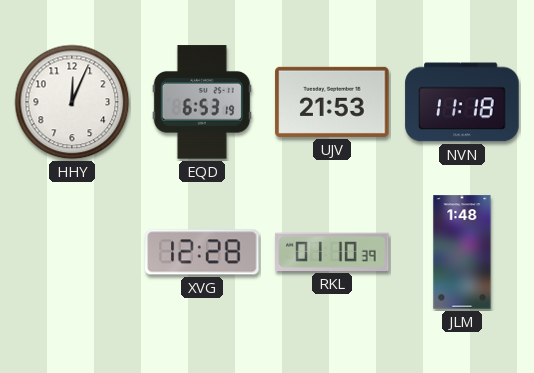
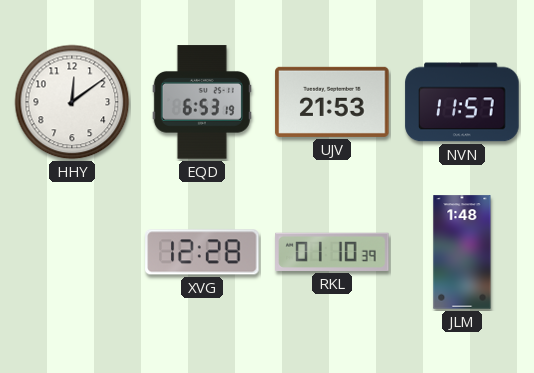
HHY: 12:04 -> 12:09
NVN: 11:18 -> 11:57
